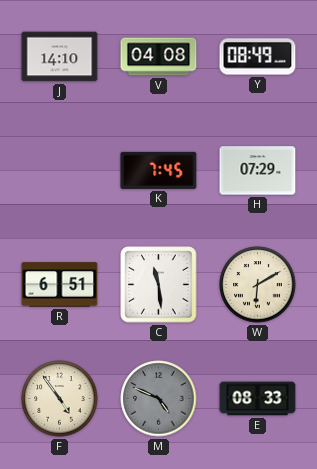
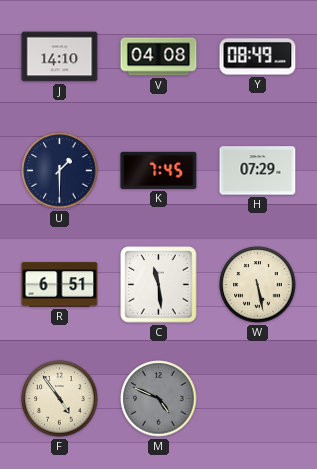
U: none -> 1:30
W: 6:10 -> 5:28
E: 08:33 -> none
